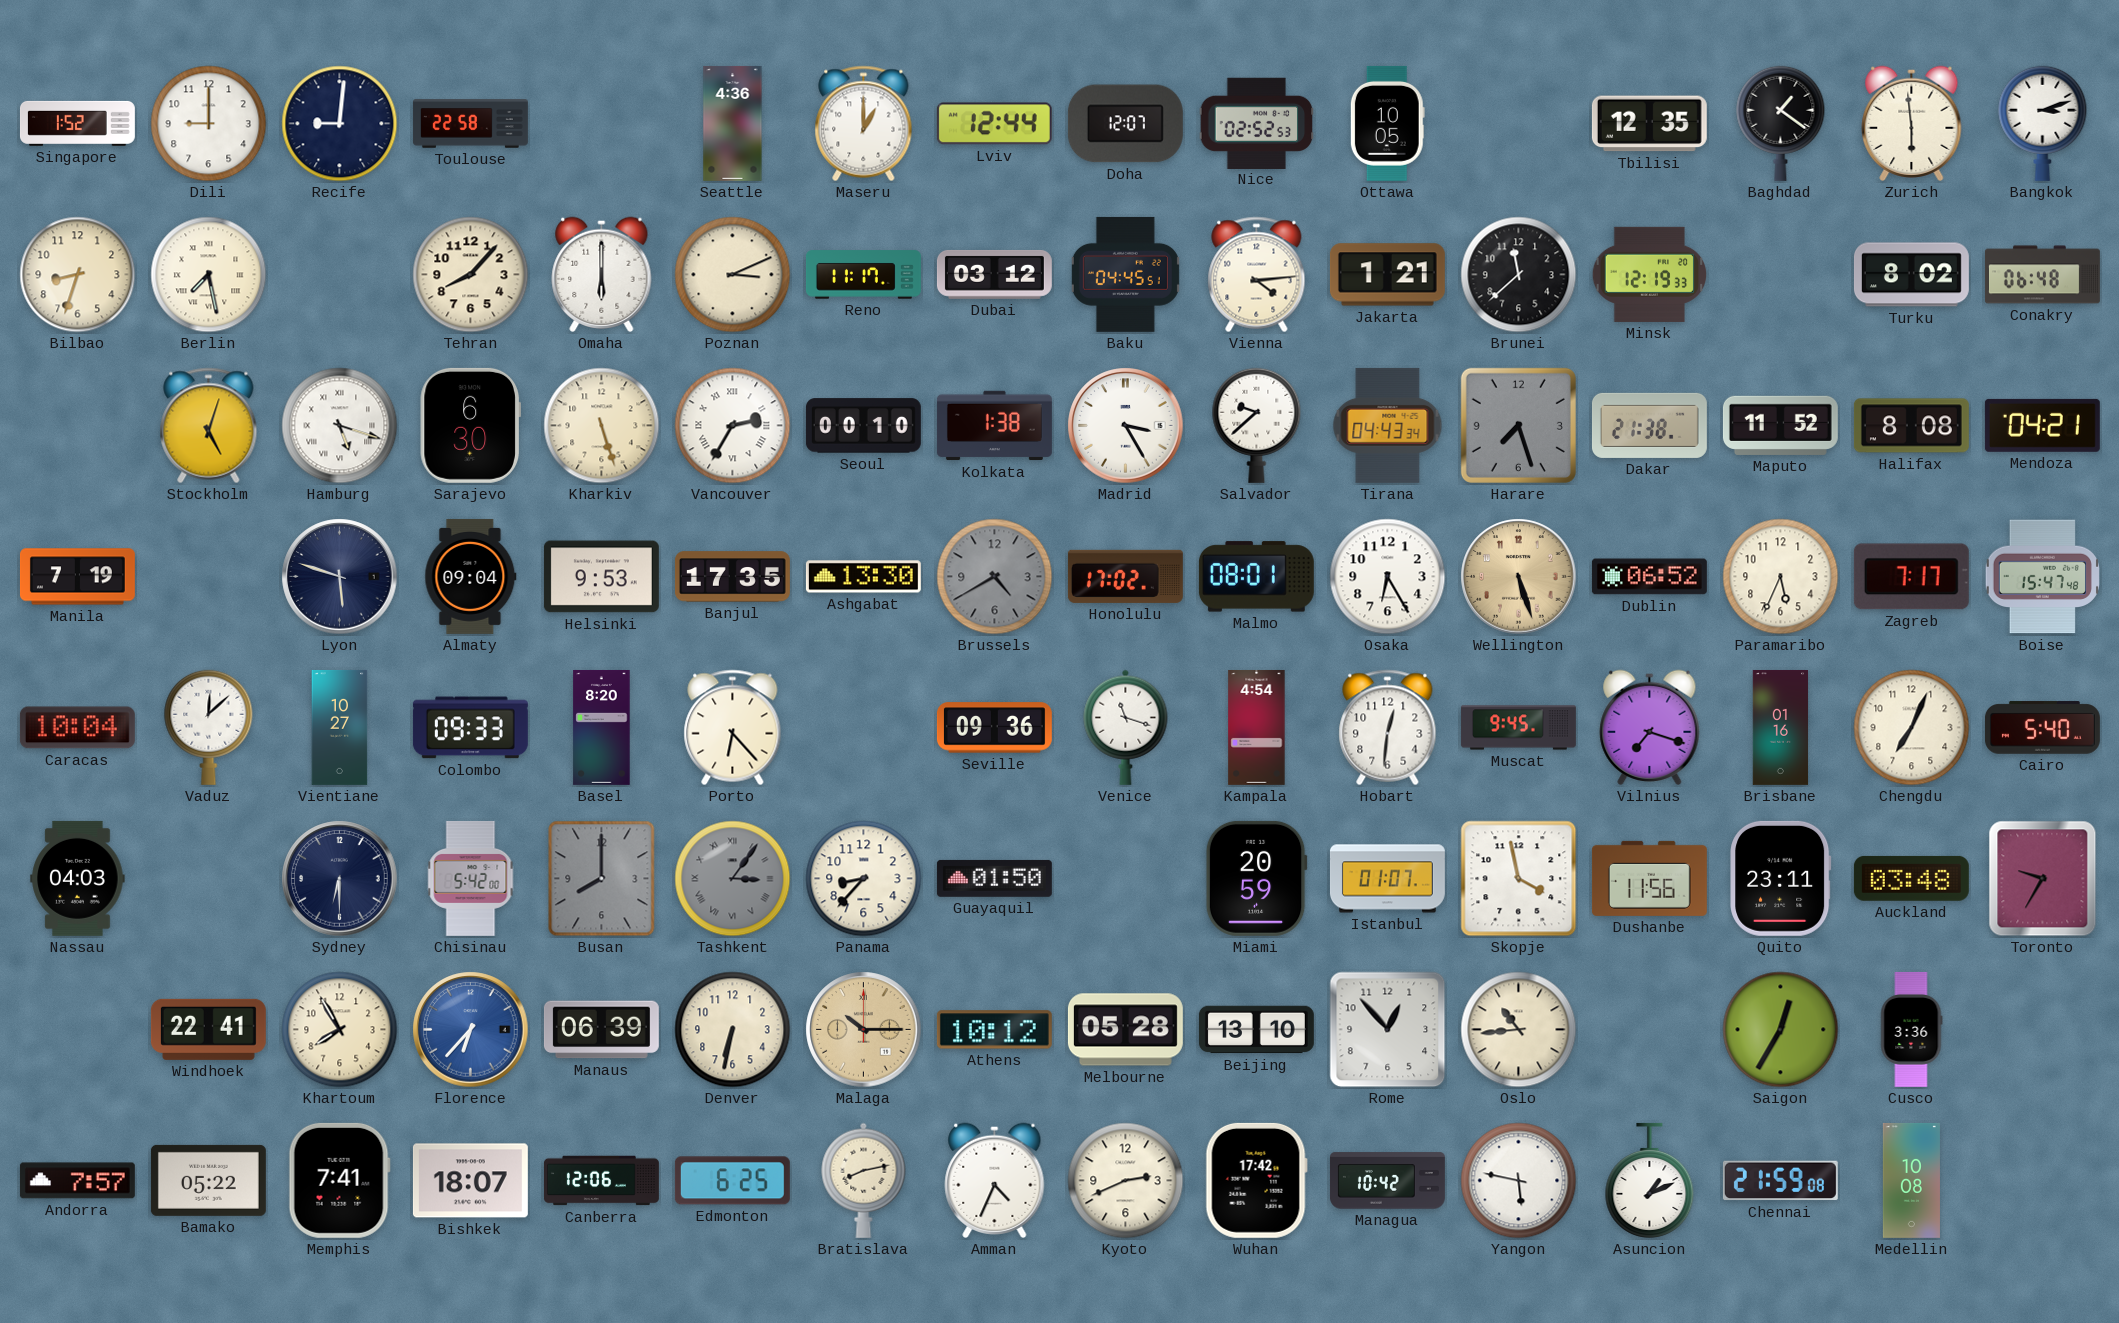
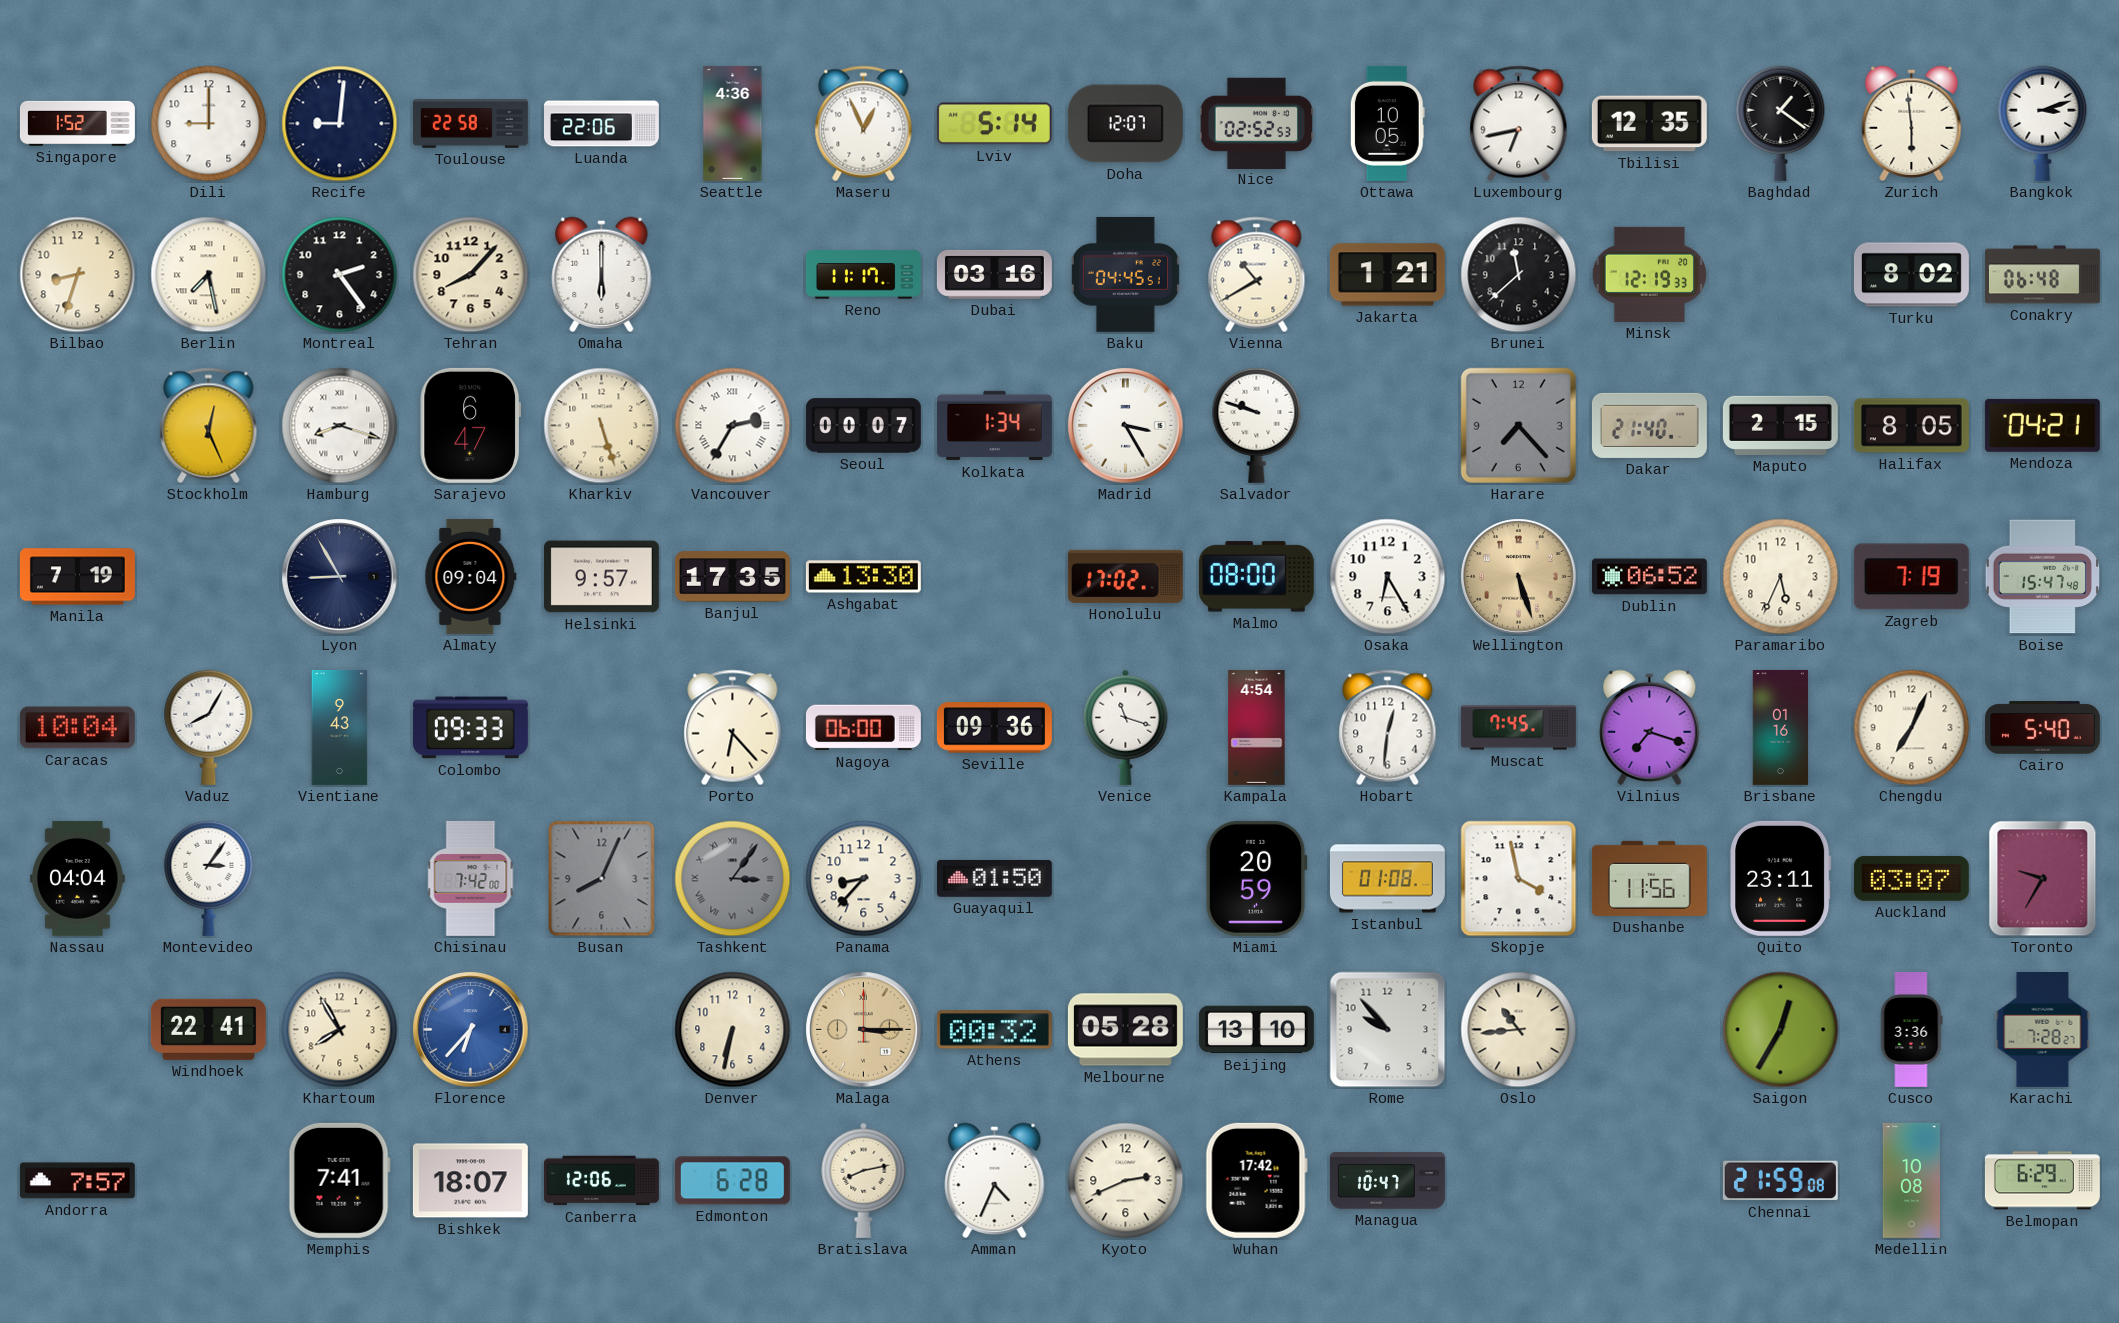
Luanda: none -> 22:06
Maseru: 1:00 -> 12:56
Lviv: 12:44 -> 5:14
Luxembourg: none -> 6:43
Montreal: none -> 2:24
Poznan: 3:11 -> none
Dubai: 03:12 -> 03:16
Vienna: 4:14 -> 10:40
Stockholm: 5:03 -> 12:26
Hamburg: 5:18 -> 8:18
Sarajevo: 6:30 -> 6:47
Seoul: 00:10 -> 00:07
Kolkata: 1:38 -> 1:34
Salvador: 9:38 -> 9:48
Tirana: 04:43 -> none
Harare: 7:27 -> 7:23
Dakar: 21:38 -> 21:40
Maputo: 11:52 -> 2:15
Halifax: 8:08 -> 8:05
Lyon: 5:48 -> 8:55
Helsinki: 9:53 -> 9:57
Brussels: 4:40 -> none
Malmo: 08:01 -> 08:00
Zagreb: 7:17 -> 7:19
Vaduz: 12:08 -> 8:05
Vientiane: 10:27 -> 9:43
Basel: 8:20 -> none
Nagoya: none -> 06:00
Muscat: 9:45 -> 7:45
Nassau: 04:03 -> 04:04
Montevideo: none -> 3:06
Sydney: 6:30 -> none
Chisinau: 5:42 -> 7:42
Busan: 8:00 -> 8:04
Istanbul: 01:07 -> 01:08
Auckland: 03:48 -> 03:07
Manaus: 06:39 -> none
Malaga: 10:15 -> 3:15
Athens: 10:12 -> 00:32
Rome: 12:53 -> 9:53
Karachi: none -> 7:28
Bamako: 05:22 -> none
Edmonton: 6:25 -> 6:28
Managua: 10:42 -> 10:47
Yangon: 5:47 -> none
Asuncion: 1:11 -> none
Belmopan: none -> 6:29
